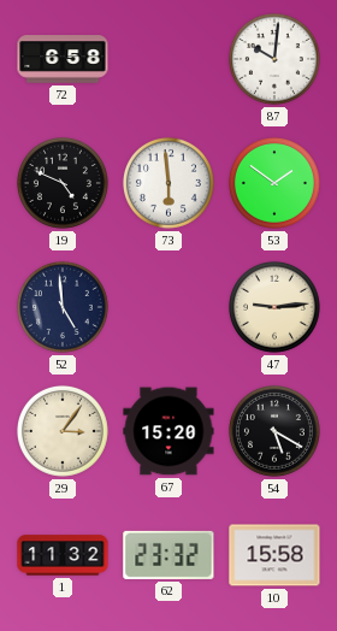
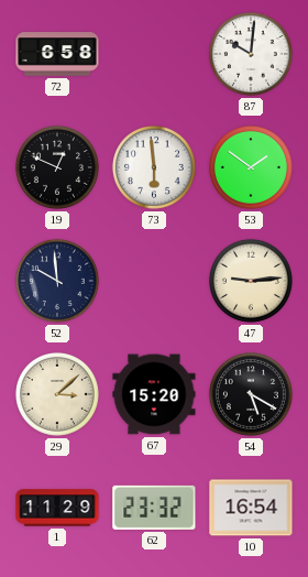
19: 4:49 -> 12:49
52: 4:59 -> 9:59
29: 3:06 -> 3:08
1: 11:32 -> 11:29
10: 15:58 -> 16:54
